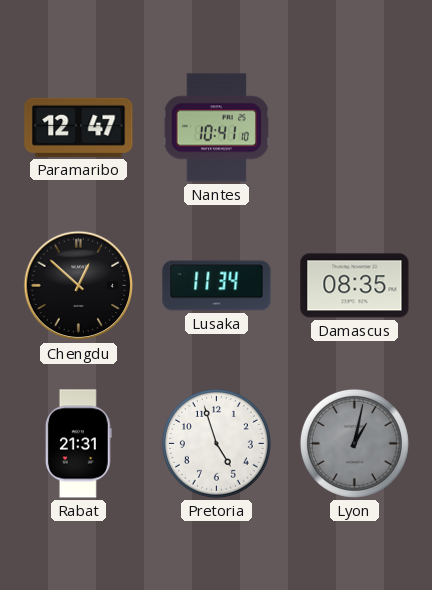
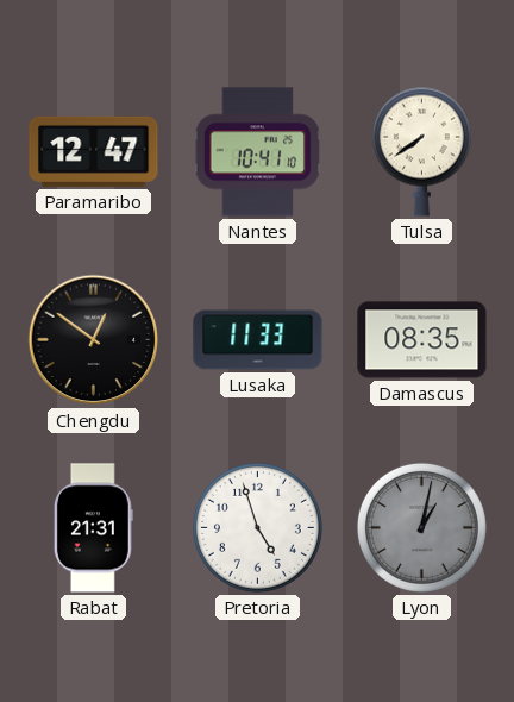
Tulsa: none -> 7:39
Chengdu: 12:52 -> 12:51
Lusaka: 11:34 -> 11:33
